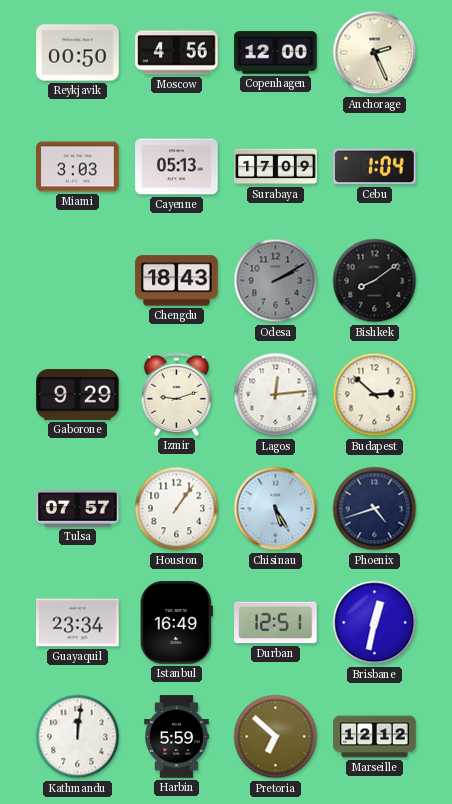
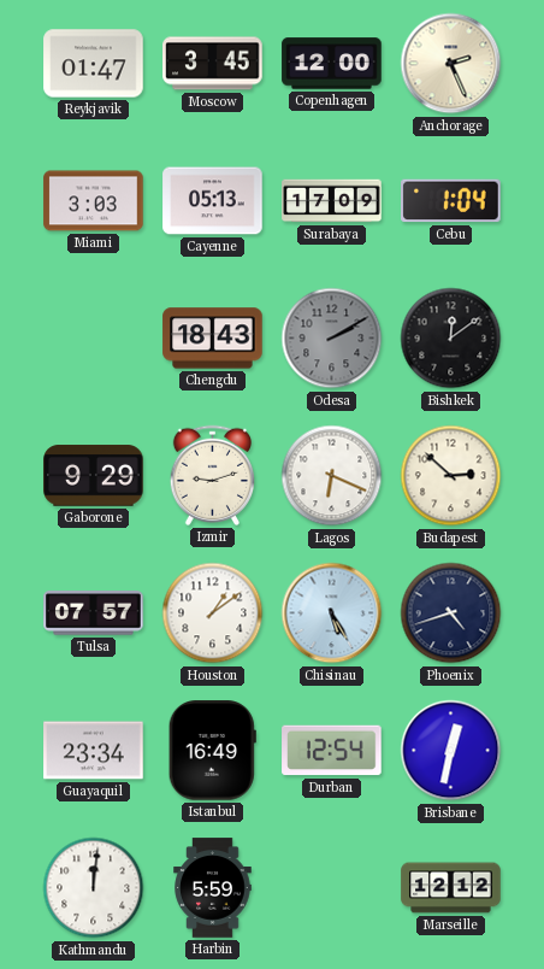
Reykjavik: 00:50 -> 01:47
Moscow: 4:56 -> 3:45
Bishkek: 8:09 -> 12:09
Lagos: 12:14 -> 6:19
Houston: 1:06 -> 1:09
Durban: 12:51 -> 12:54
Pretoria: 6:52 -> none
